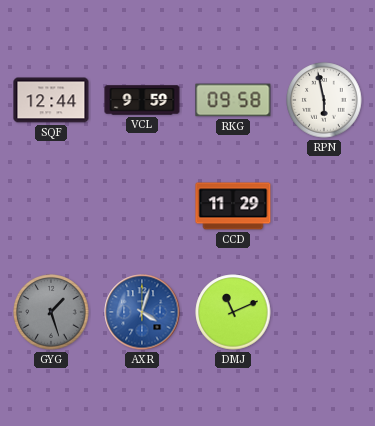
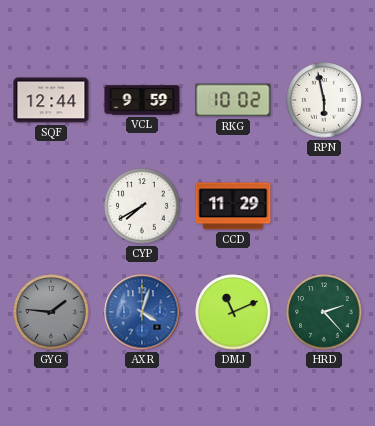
RKG: 09:58 -> 10:02
CYP: none -> 7:40
GYG: 1:27 -> 1:46
HRD: none -> 2:23
